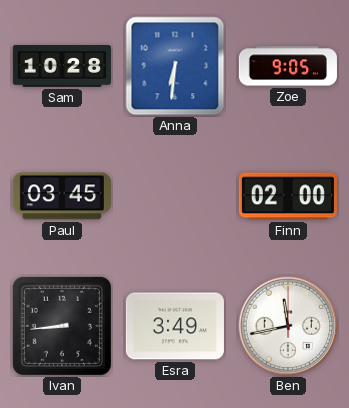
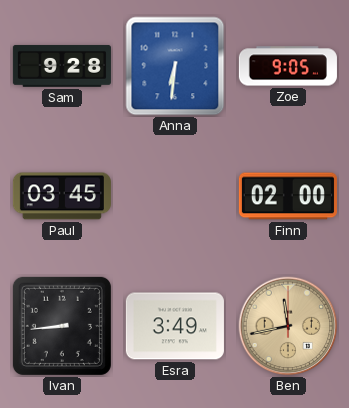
Sam: 10:28 -> 9:28
Ben dial: white -> champagne
